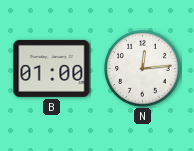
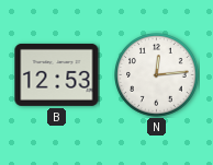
B: 01:00 -> 12:53
